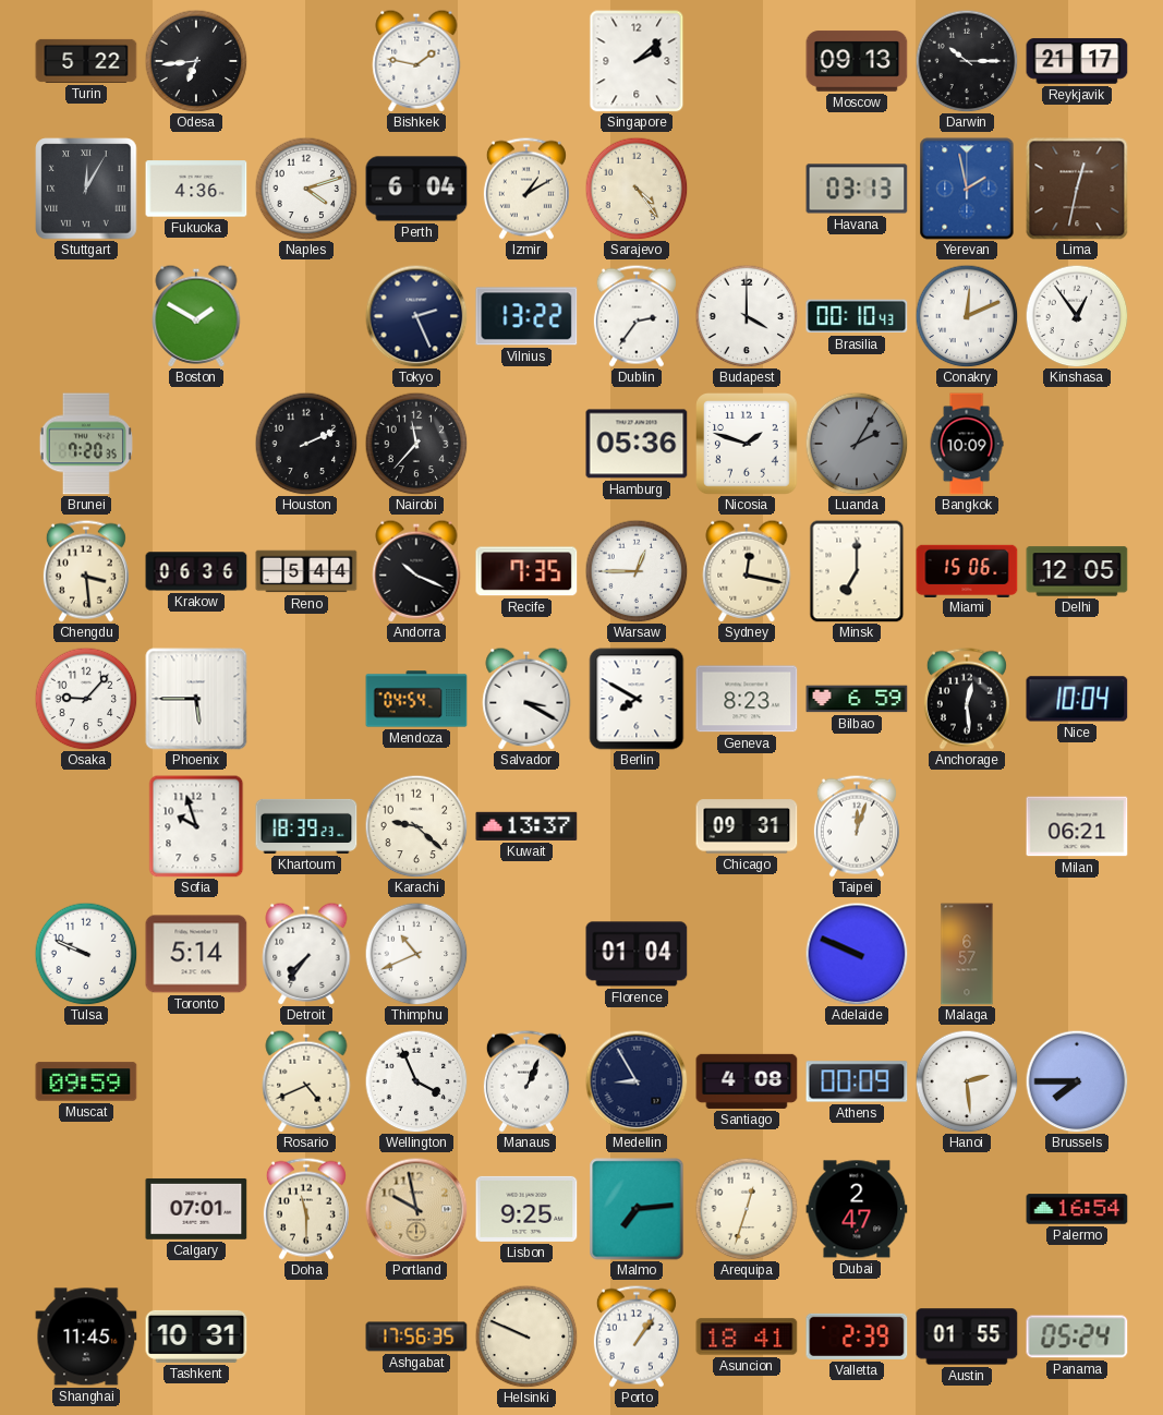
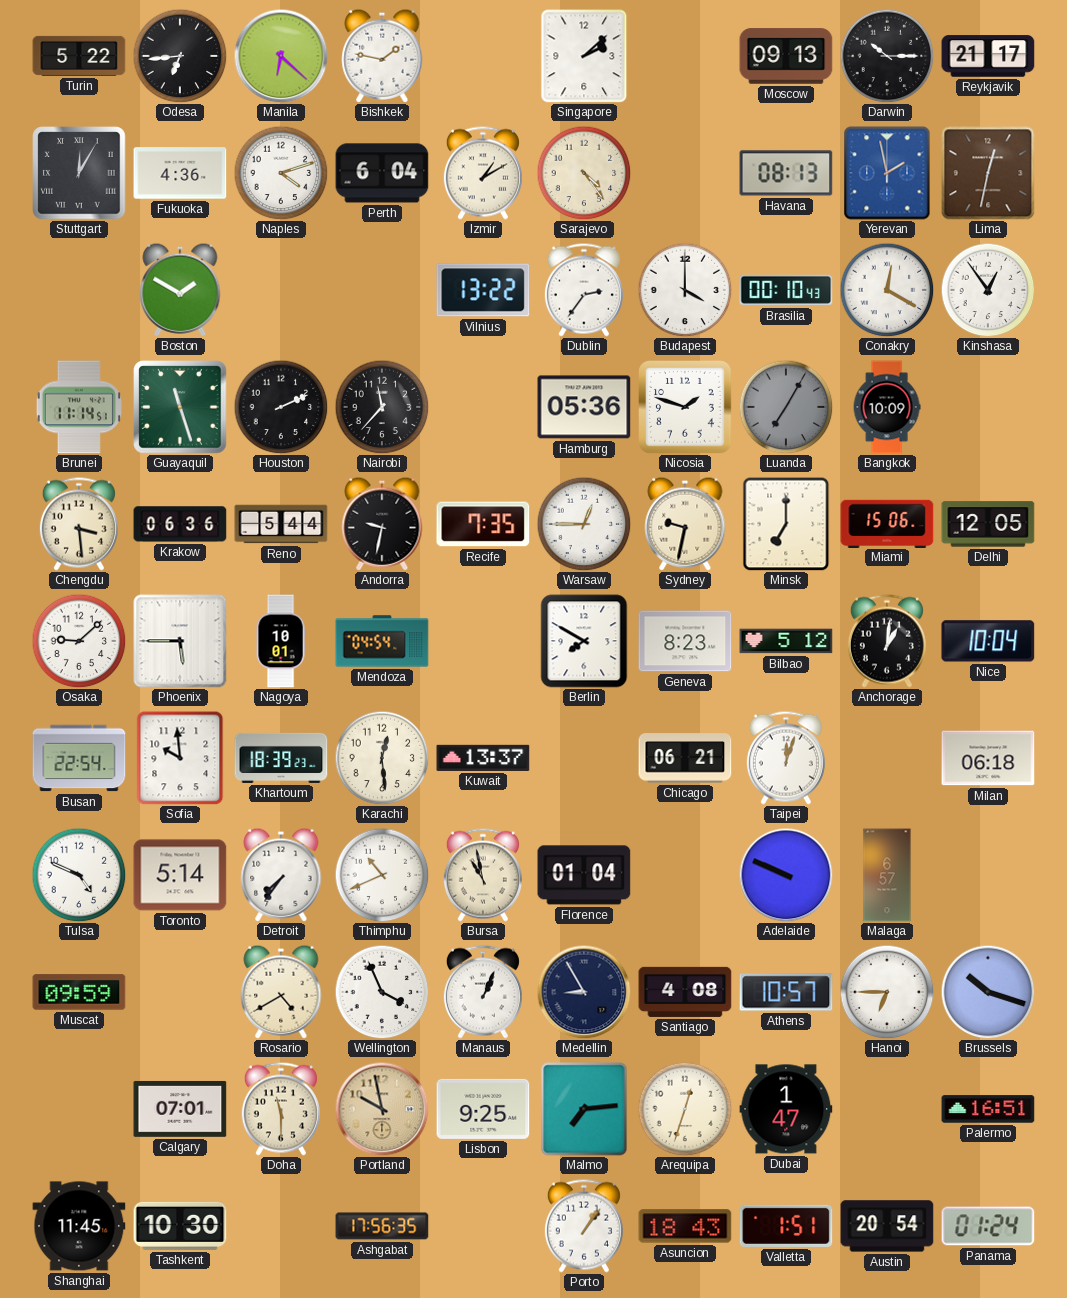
Manila: none -> 6:22
Havana: 03:13 -> 08:13
Tokyo: 2:26 -> none
Conakry: 12:11 -> 12:20
Brunei: 7:20 -> 11:14
Guayaquil: none -> 11:27
Luanda: 2:05 -> 7:05
Andorra: 10:19 -> 9:32
Sydney: 12:17 -> 9:32
Osaka: 9:07 -> 9:08
Nagoya: none -> 10:01
Salvador: 3:20 -> none
Bilbao: 6:59 -> 5:12
Anchorage: 12:29 -> 1:01
Busan: none -> 22:54
Sofia: 9:57 -> 9:59
Karachi: 9:22 -> 12:29
Chicago: 09:31 -> 06:21
Milan: 06:21 -> 06:18
Tulsa: 9:49 -> 4:49
Bursa: none -> 10:58
Rosario: 4:41 -> 4:40
Athens: 00:09 -> 10:57
Hanoi: 2:29 -> 6:45
Brussels: 7:45 -> 10:18
Dubai: 2:47 -> 1:47
Palermo: 16:54 -> 16:51
Tashkent: 10:31 -> 10:30
Helsinki: 9:49 -> none
Asuncion: 18:41 -> 18:43
Valletta: 2:39 -> 1:51
Austin: 01:55 -> 20:54
Panama: 05:24 -> 01:24
